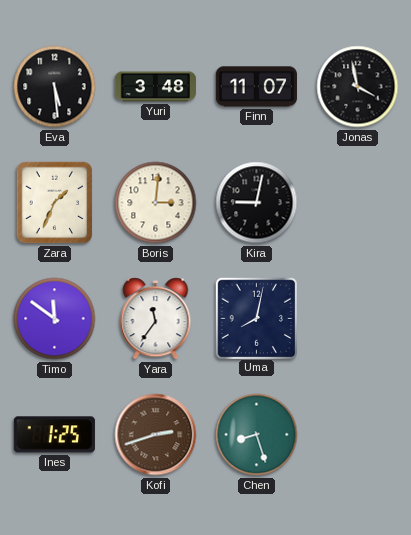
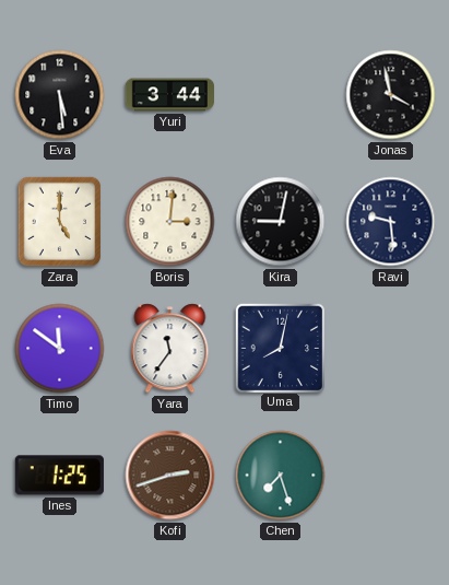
Yuri: 3:48 -> 3:44
Finn: 11:07 -> none
Zara: 1:34 -> 5:00
Ravi: none -> 9:29
Chen: 8:27 -> 7:27
